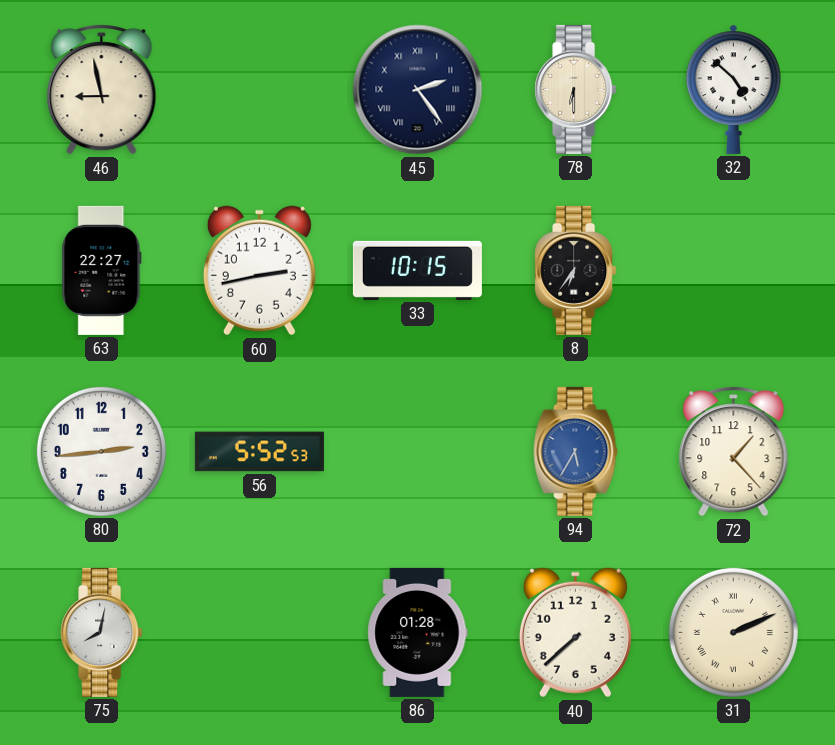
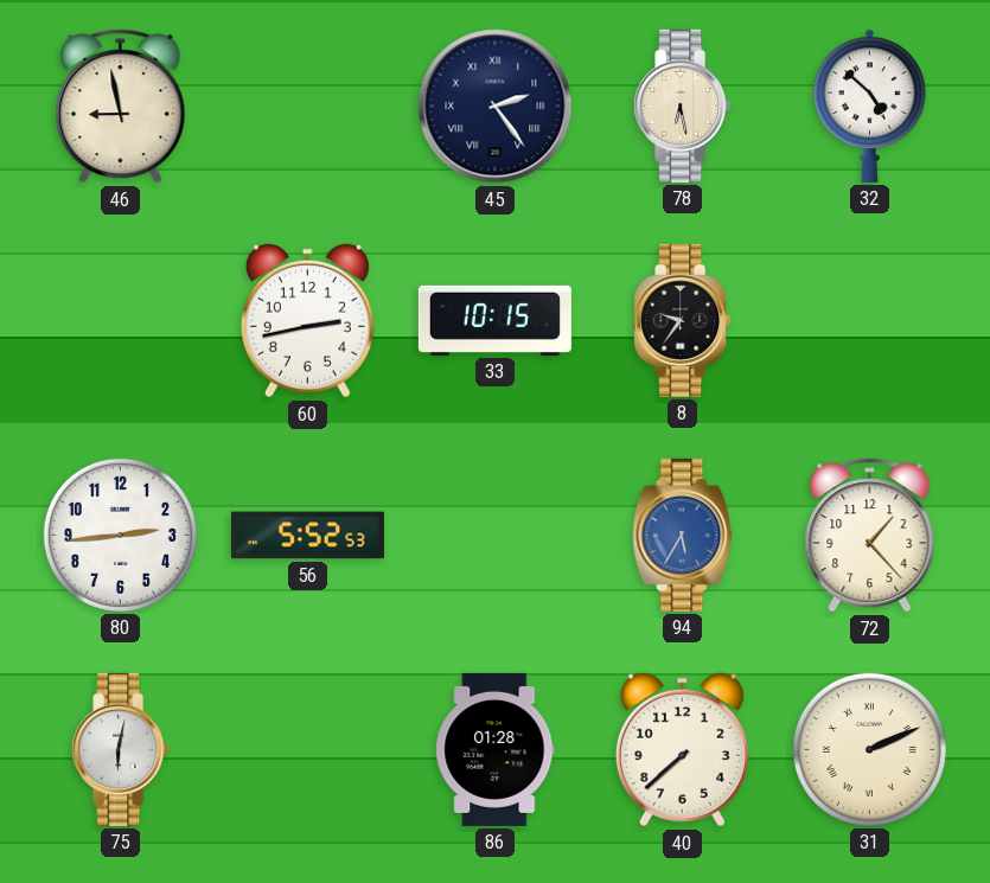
78: 6:30 -> 6:28
63: 22:27 -> none
8: 6:36 -> 9:36
75: 8:02 -> 6:02
